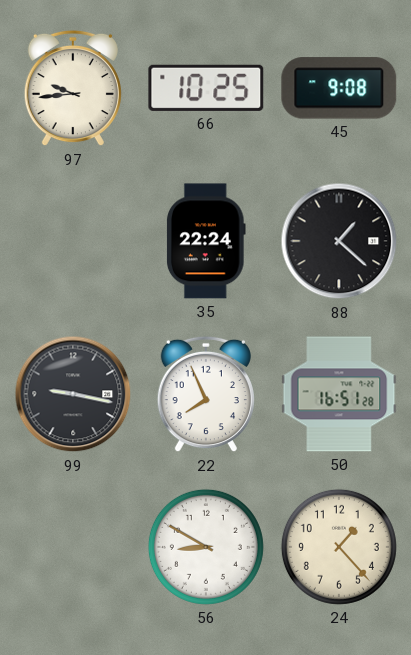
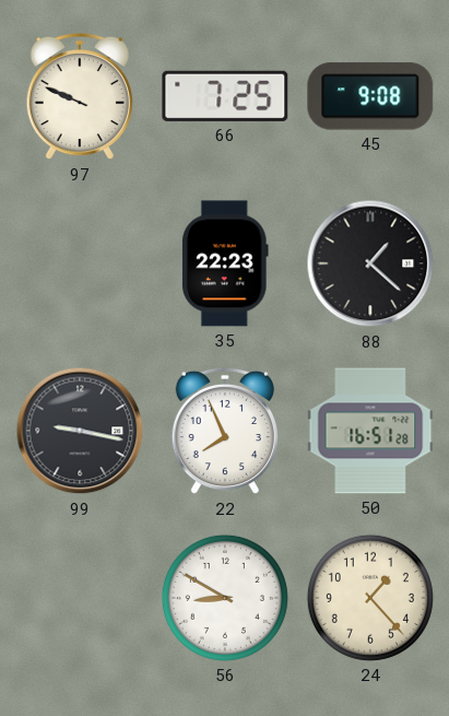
97: 9:44 -> 9:49
66: 10:25 -> 7:25
35: 22:24 -> 22:23
